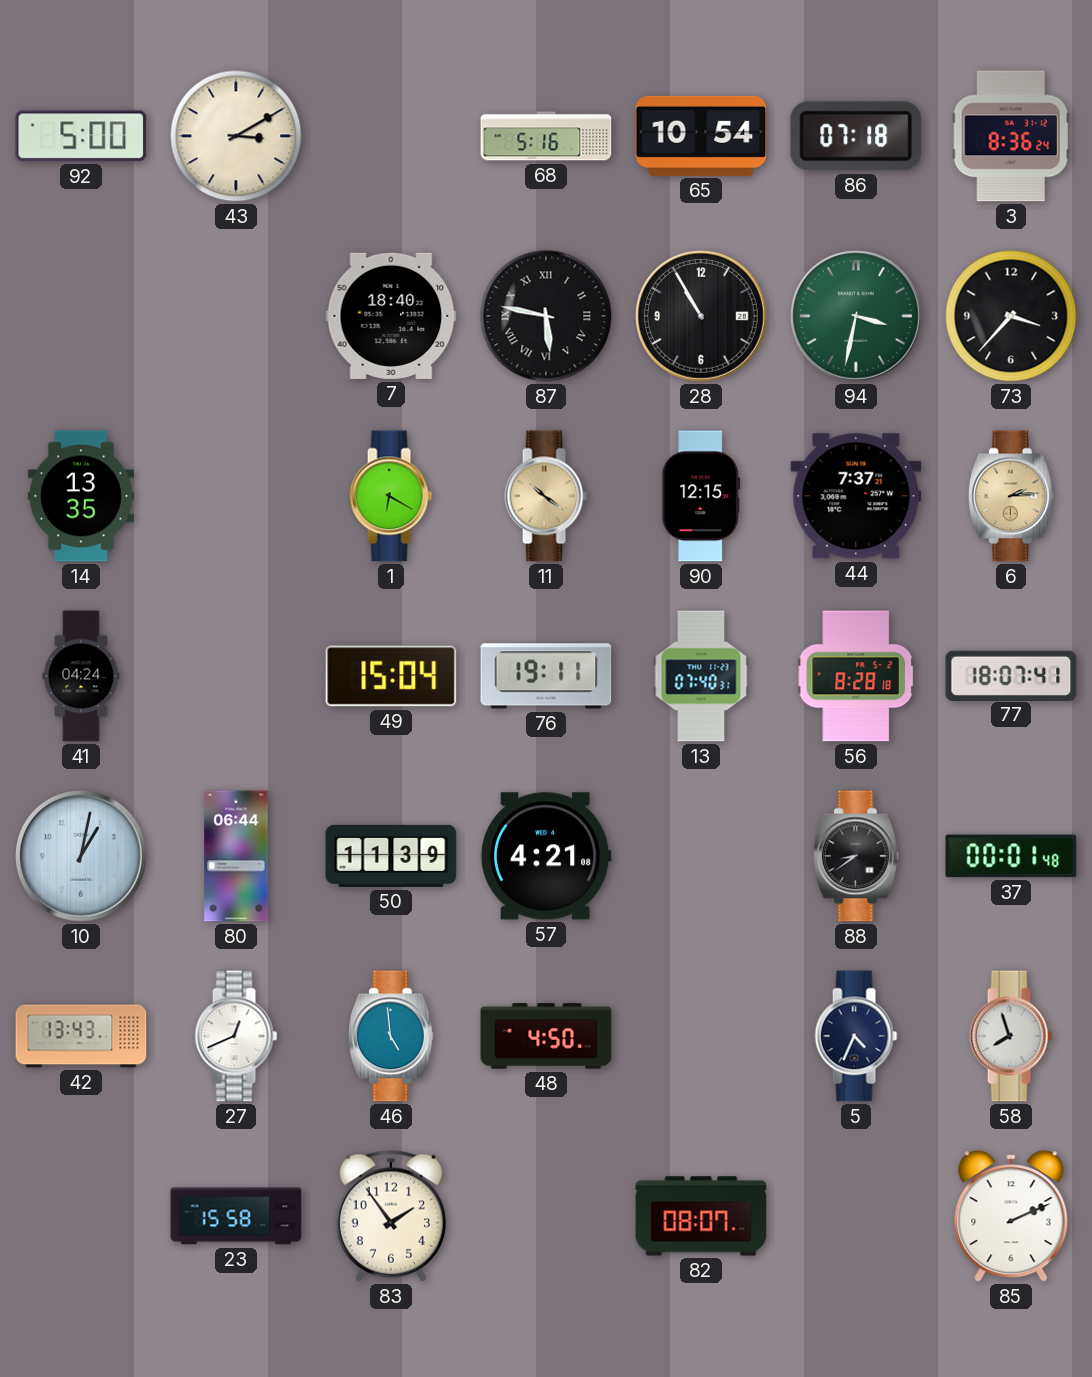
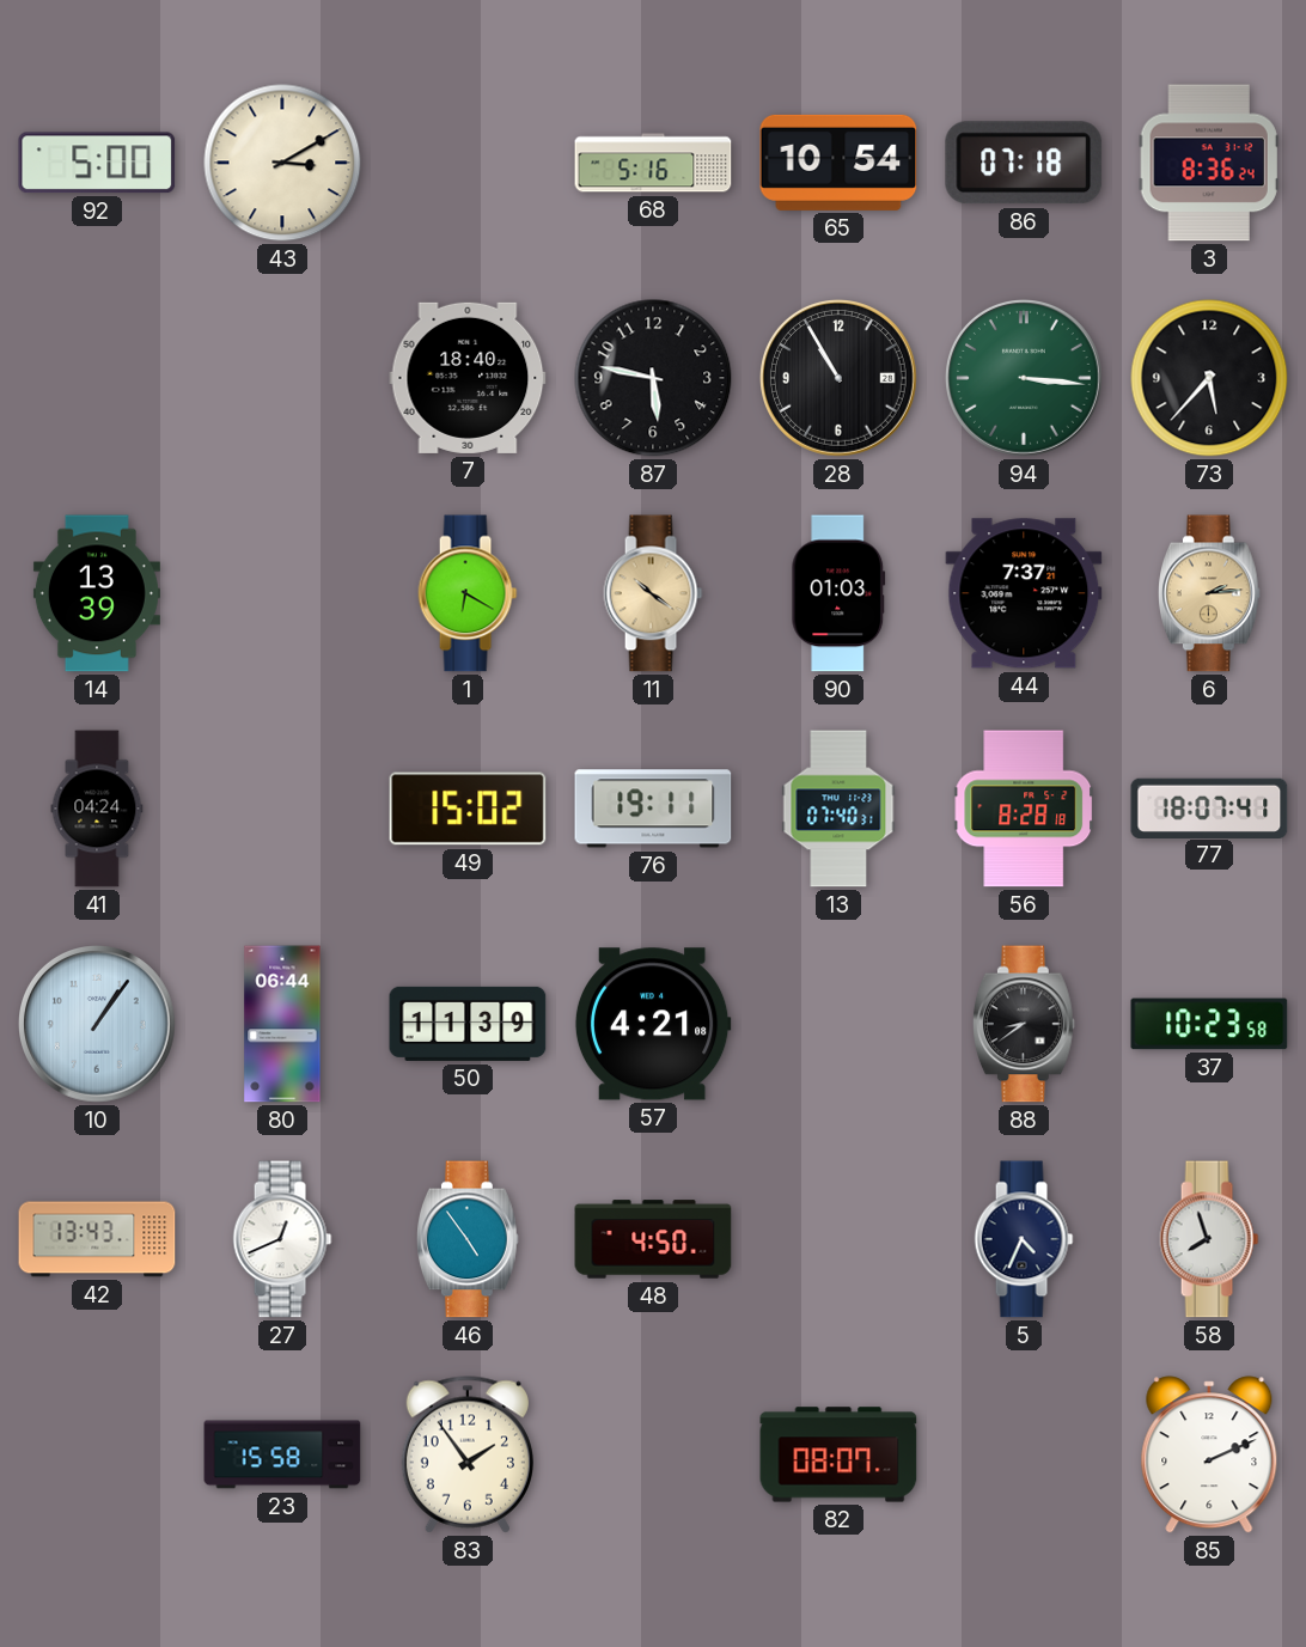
87 numerals: Roman -> Arabic
94: 3:32 -> 3:16
73: 3:37 -> 5:37
14: 13:35 -> 13:39
90: 12:15 -> 01:03
49: 15:04 -> 15:02
10: 1:02 -> 1:06
37: 00:01 -> 10:23
46: 4:59 -> 4:54
